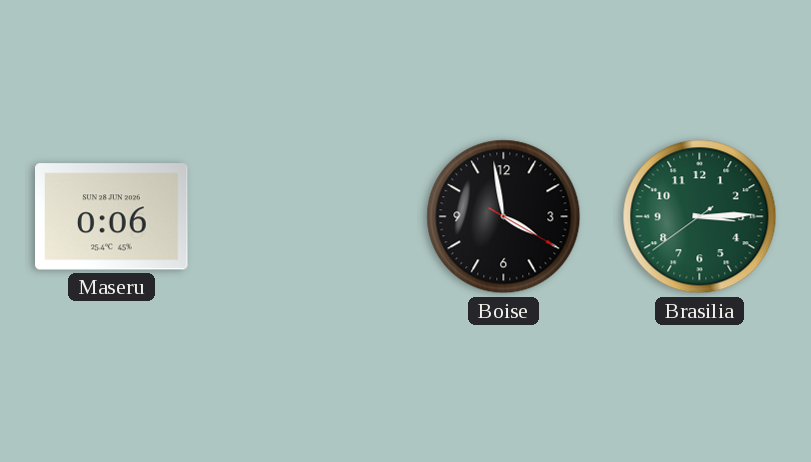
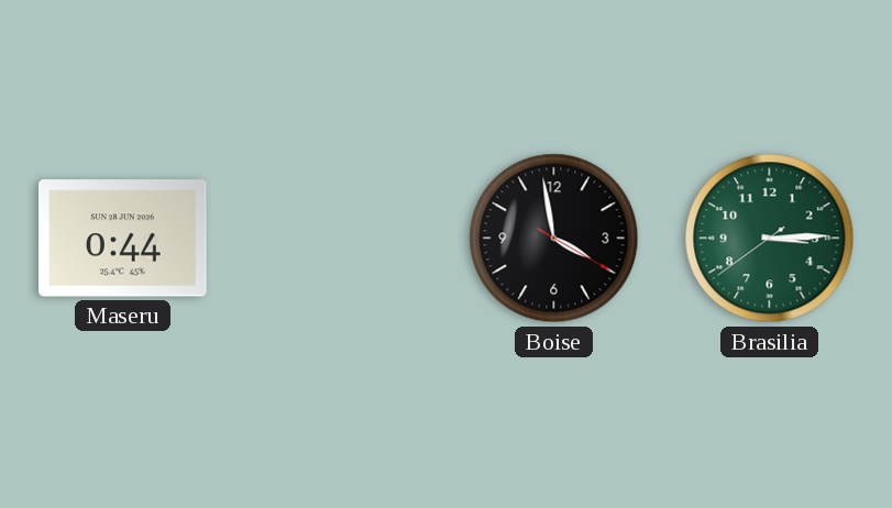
Maseru: 0:06 -> 0:44
